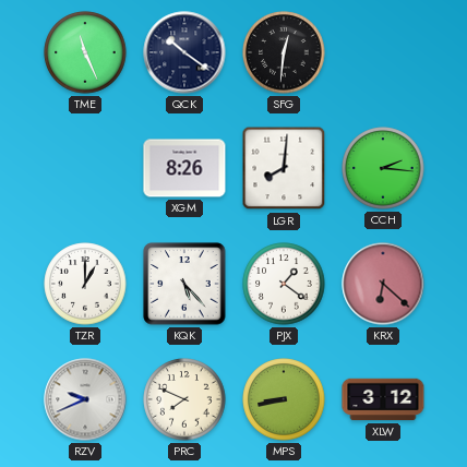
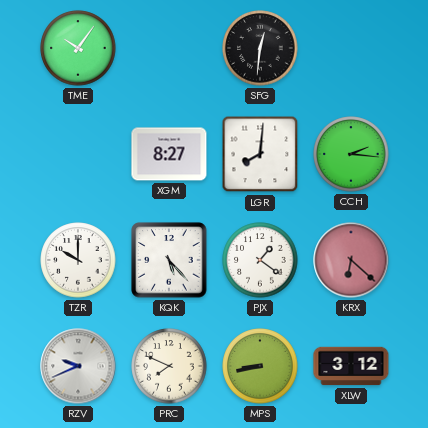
TME: 11:26 -> 10:06
QCK: 10:21 -> none
XGM: 8:26 -> 8:27
TZR: 1:00 -> 10:00
